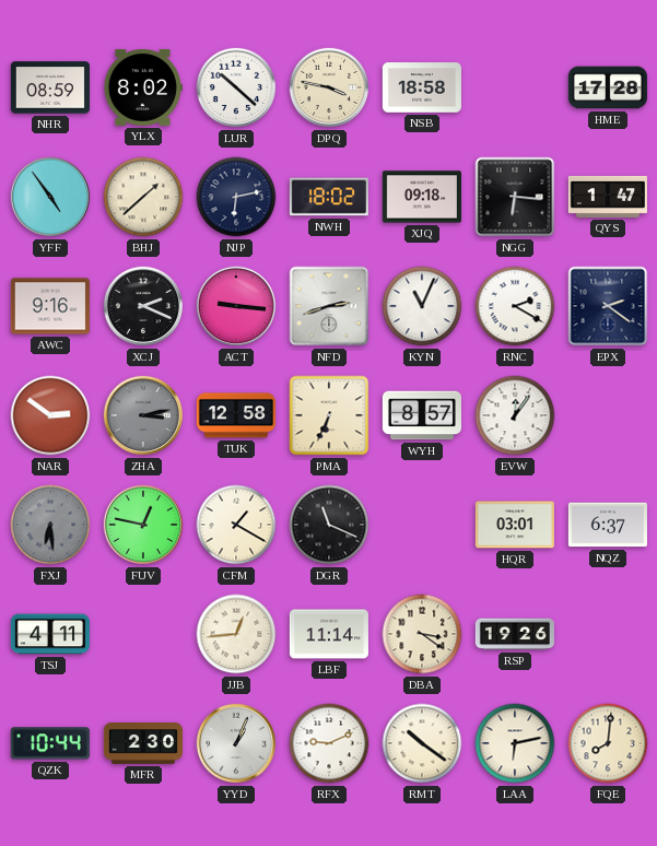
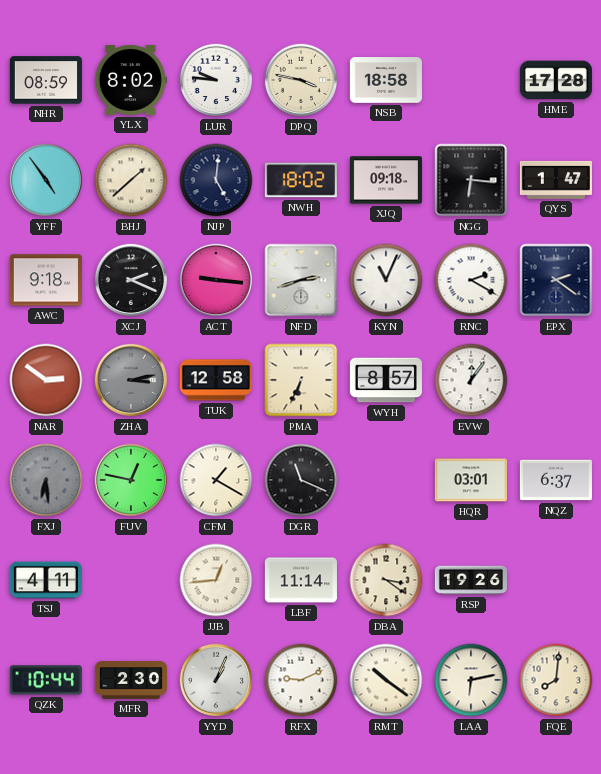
LUR: 10:22 -> 9:46
NJP: 6:13 -> 5:01
AWC: 9:16 -> 9:18
